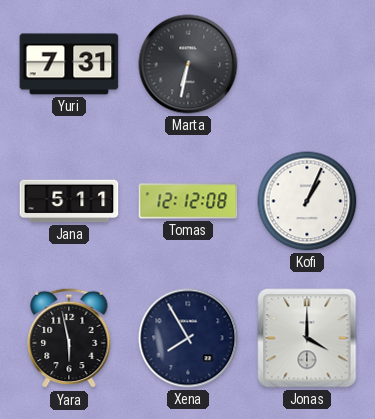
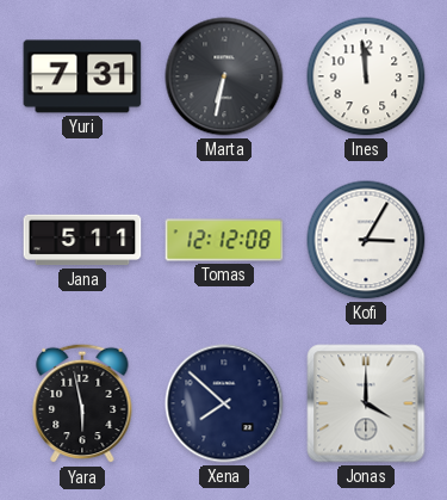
Ines: none -> 11:59
Kofi: 1:04 -> 3:05
Xena: 7:55 -> 7:52
